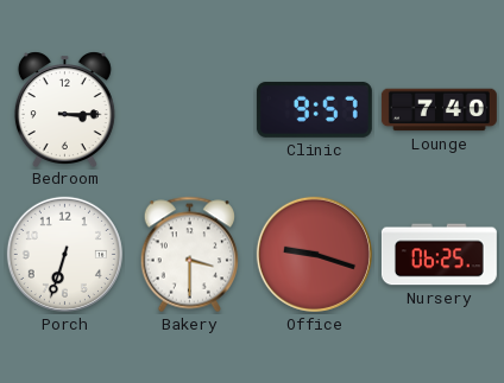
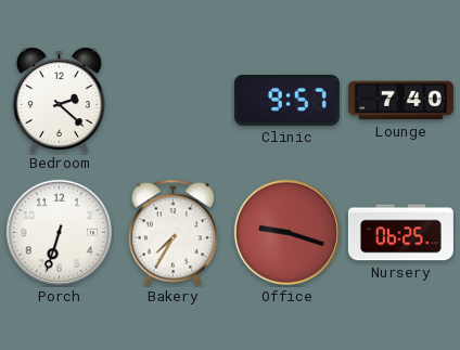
Bedroom: 3:15 -> 2:22
Bakery: 3:30 -> 7:35
